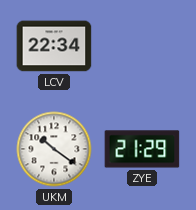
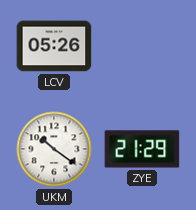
LCV: 22:34 -> 05:26
